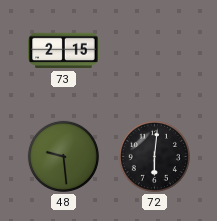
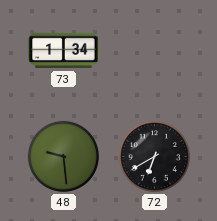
73: 2:15 -> 1:34
72: 6:01 -> 6:40
